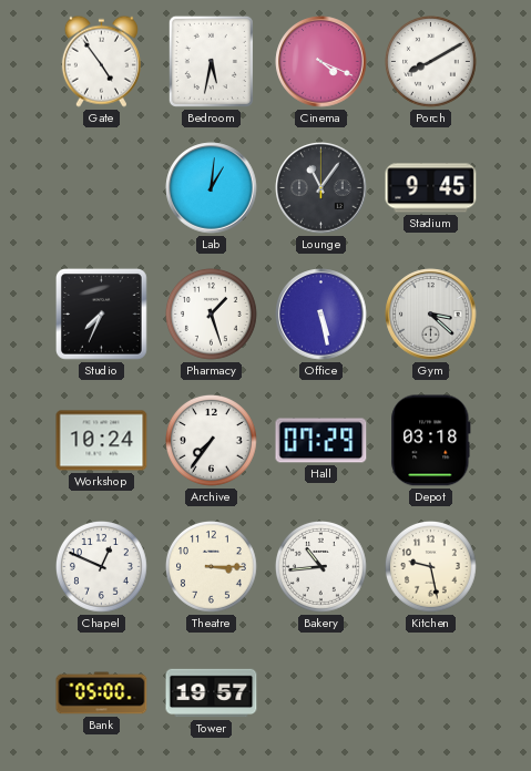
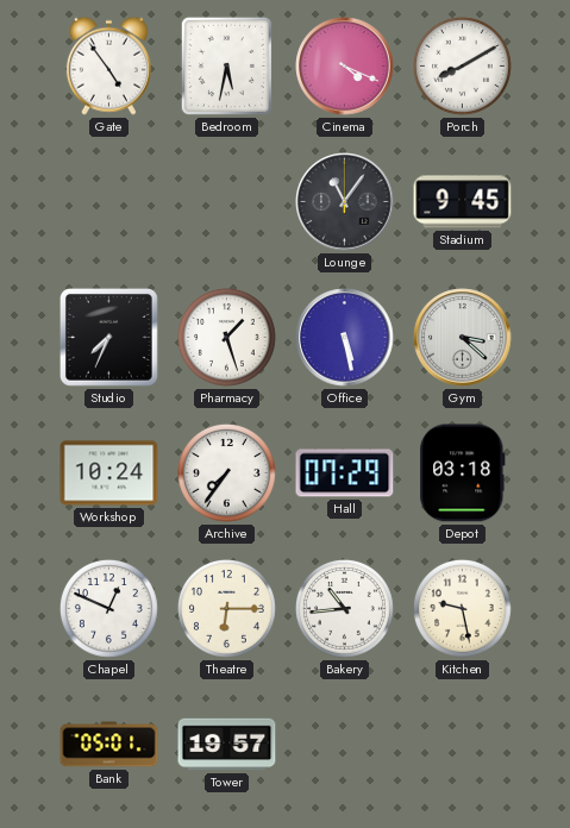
Lab: 1:01 -> none
Theatre: 3:15 -> 6:15
Bank: 05:00 -> 05:01
